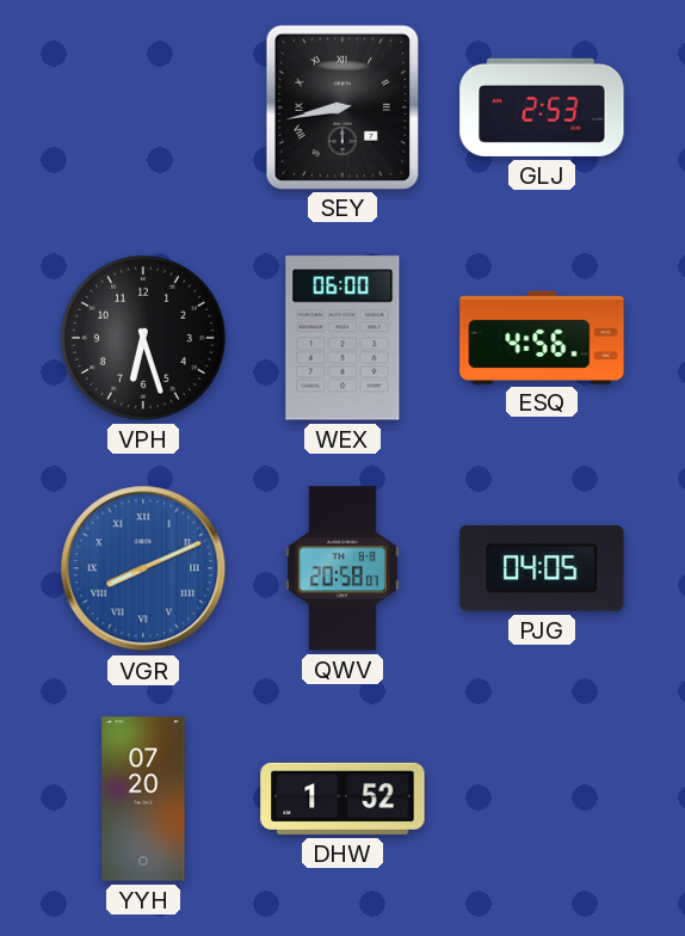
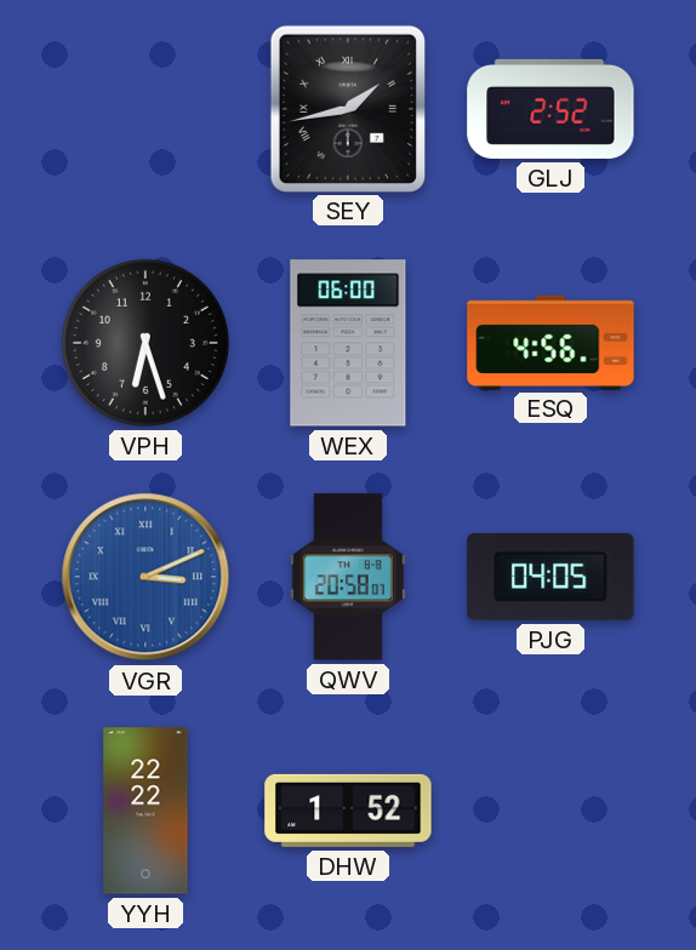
SEY: 8:43 -> 1:43
GLJ: 2:53 -> 2:52
VGR: 8:11 -> 3:11
YYH: 07:20 -> 22:22
